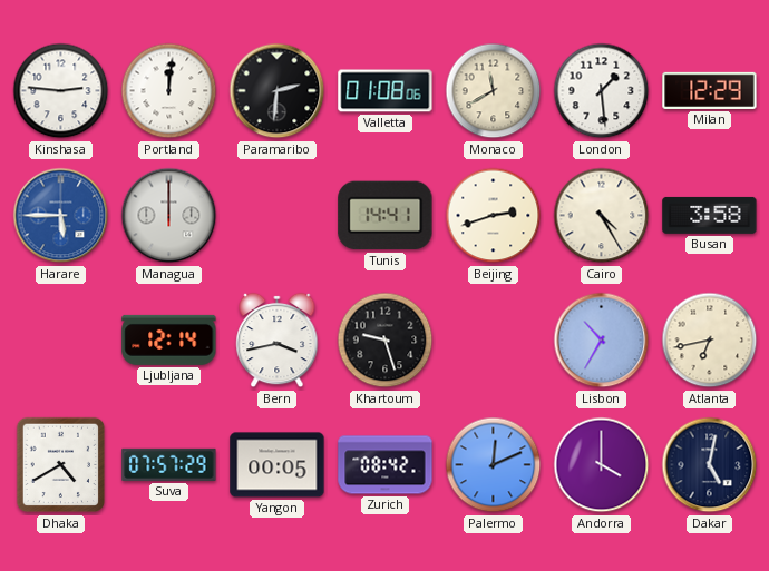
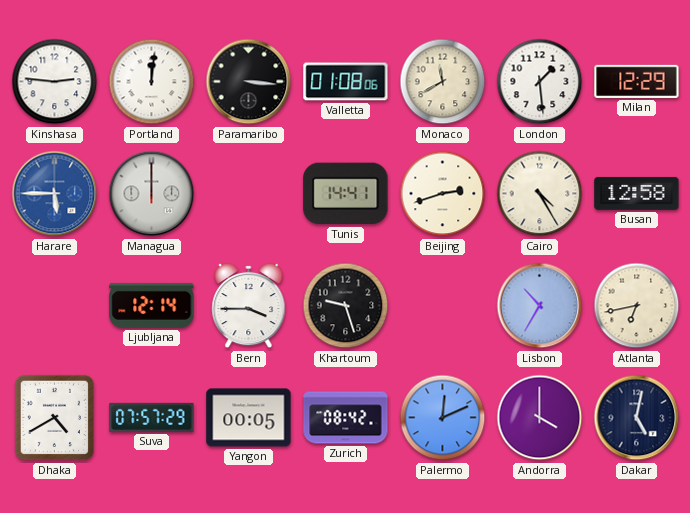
Paramaribo: 2:31 -> 3:16
Busan: 3:58 -> 12:58
Bern: 3:43 -> 3:45
